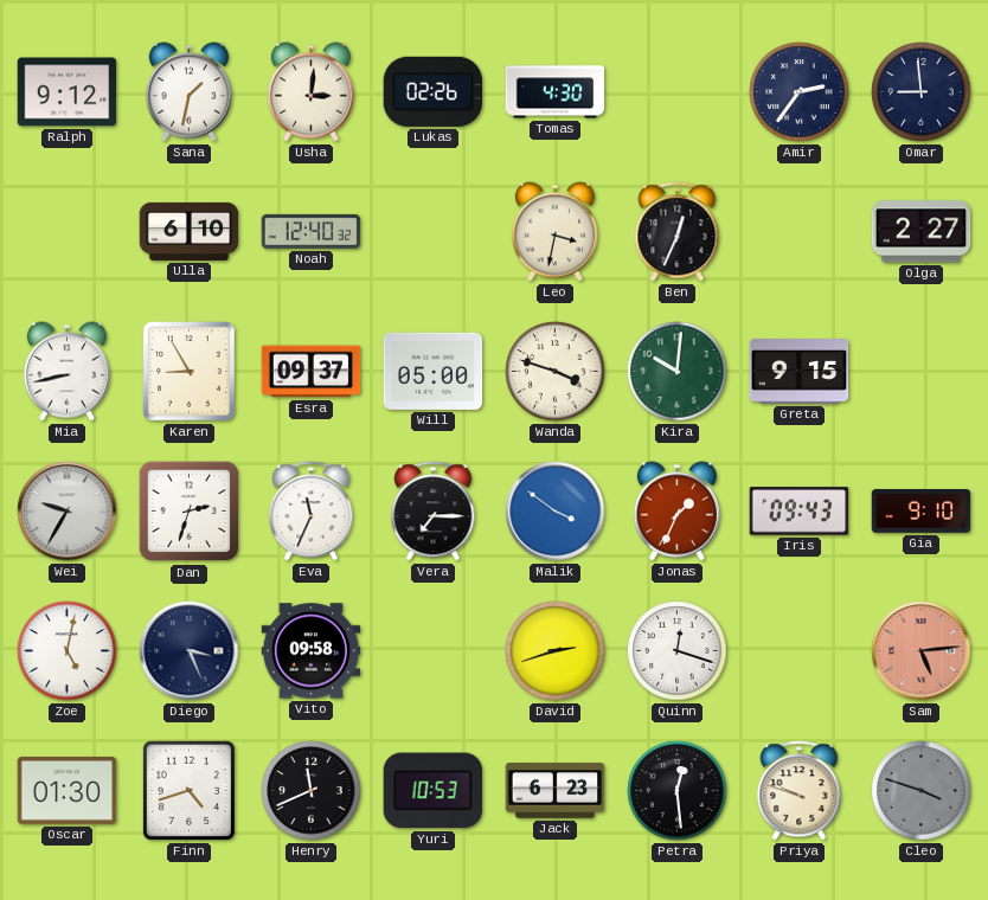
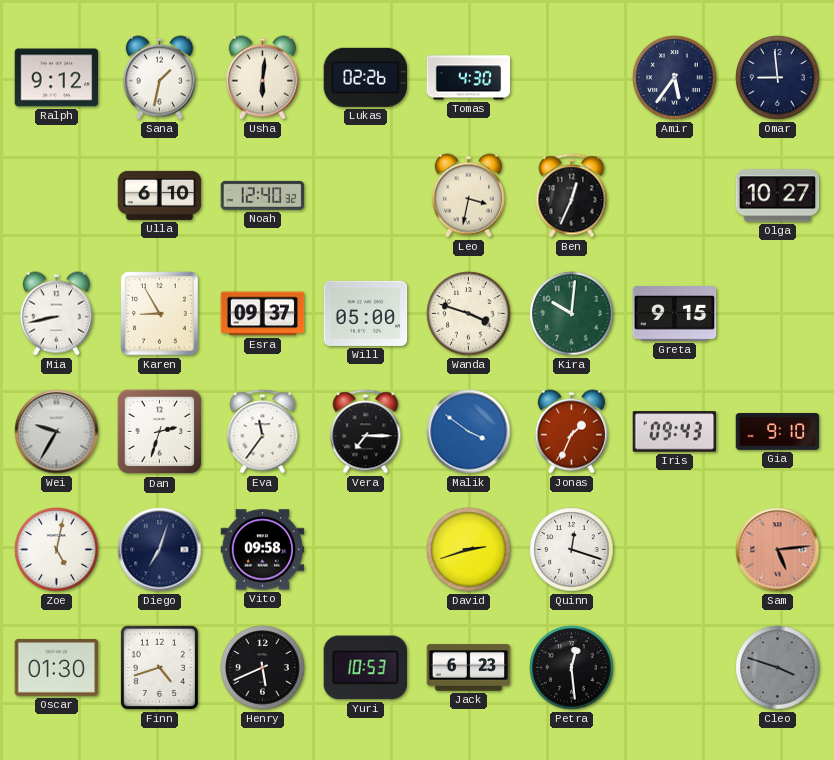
Usha: 3:01 -> 6:01
Amir: 2:36 -> 5:36
Olga: 2:27 -> 10:27
Eva: 11:34 -> 11:36
Diego: 3:26 -> 7:03
Henry: 11:41 -> 5:41
Priya: 9:48 -> none
